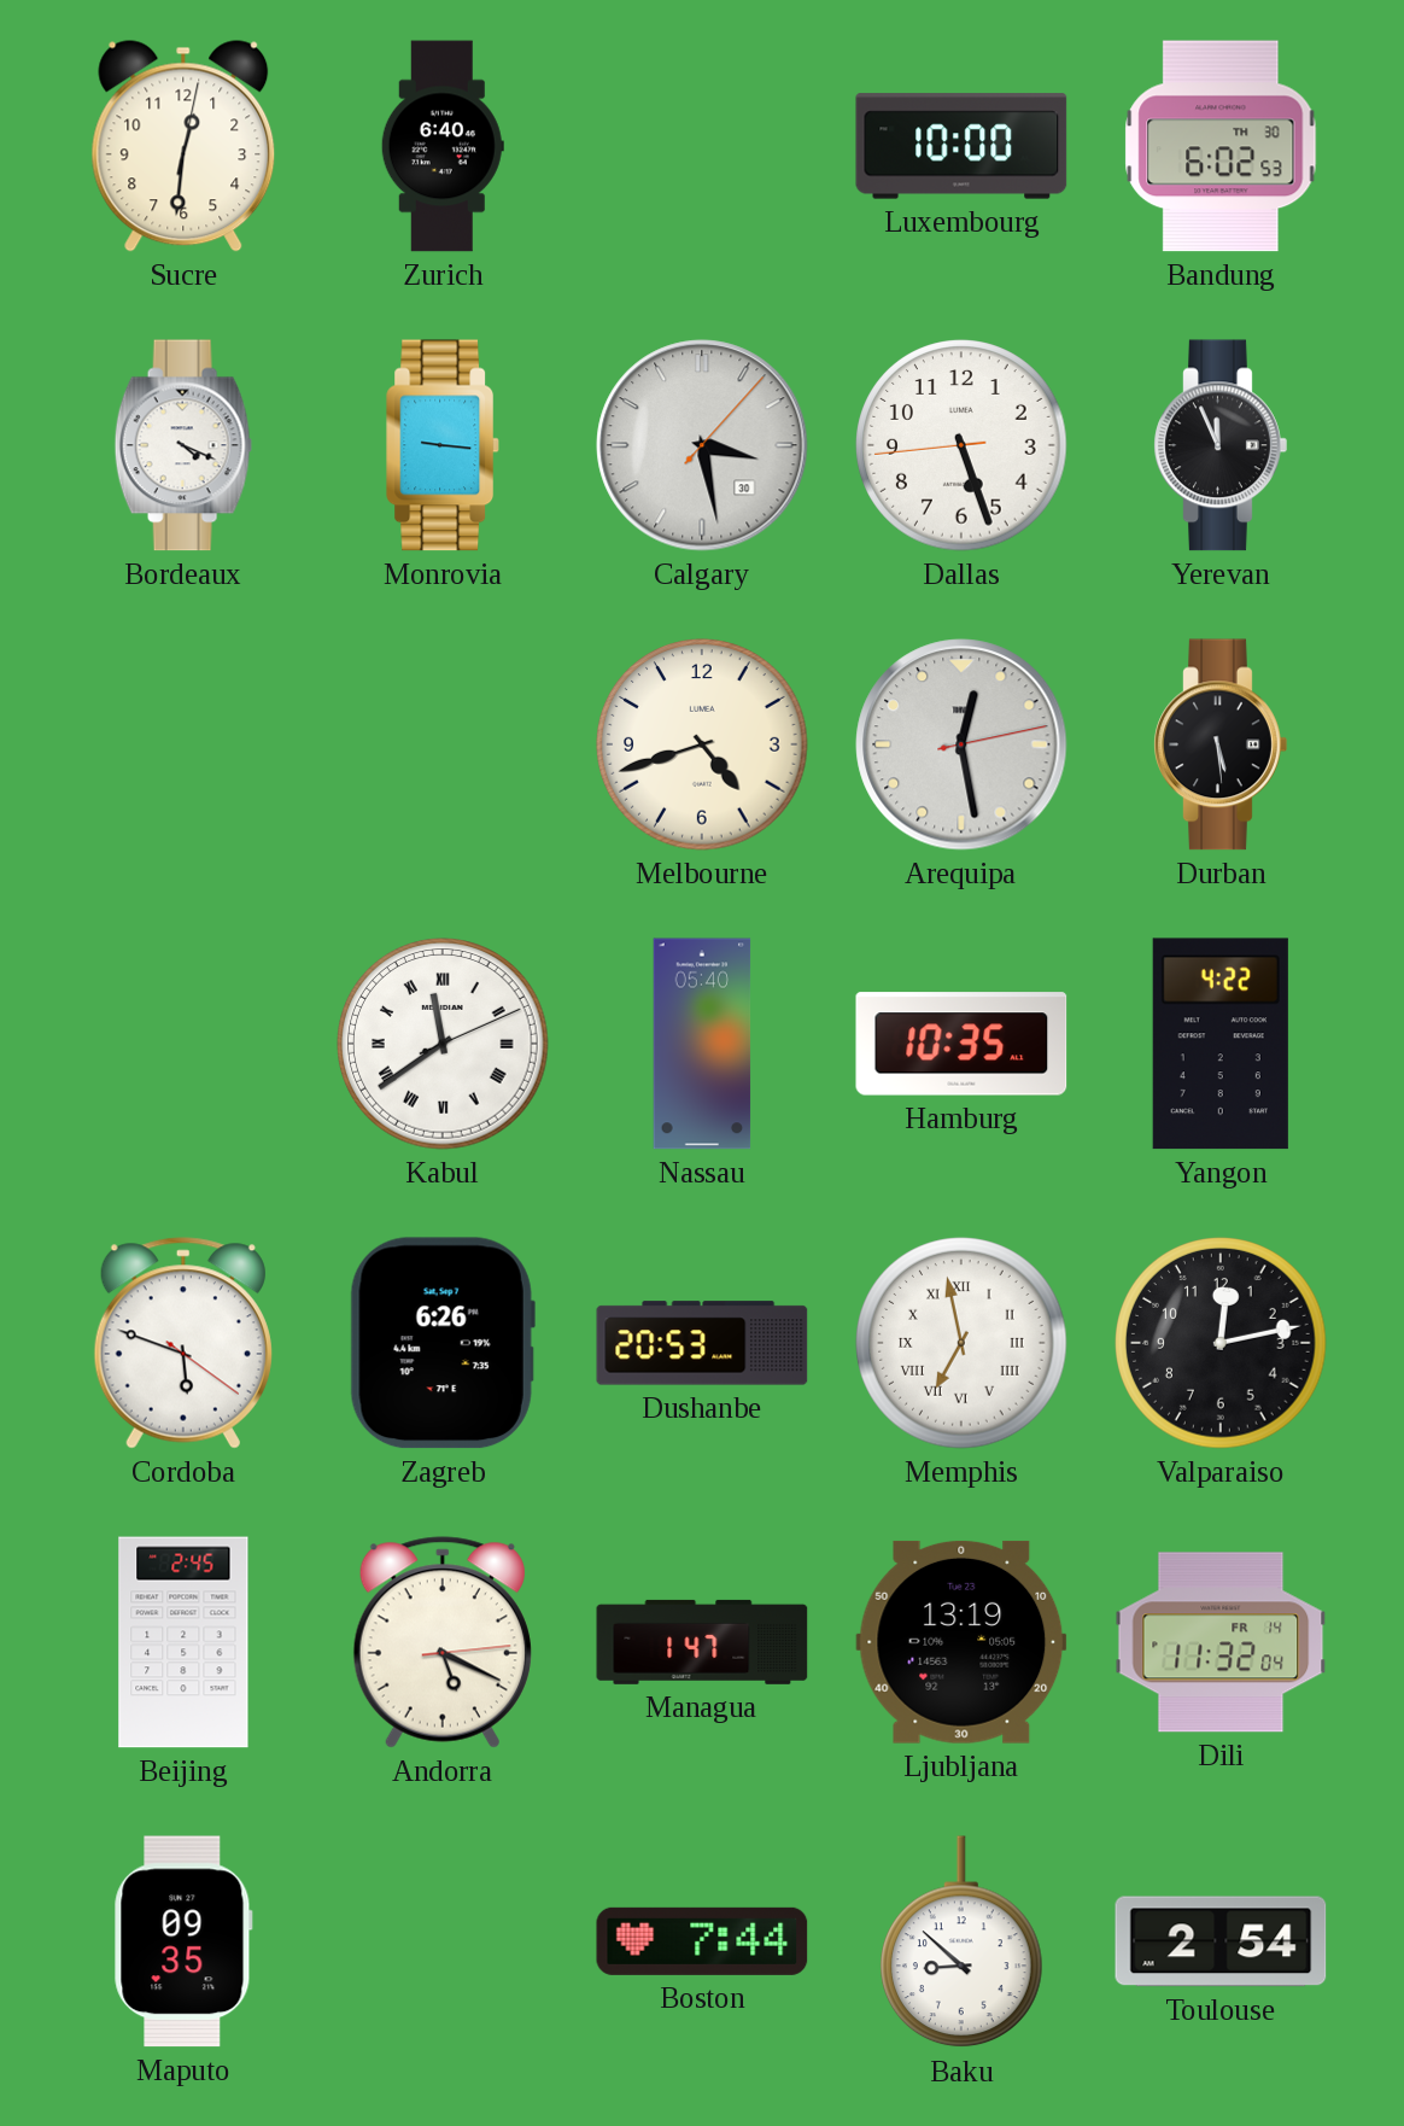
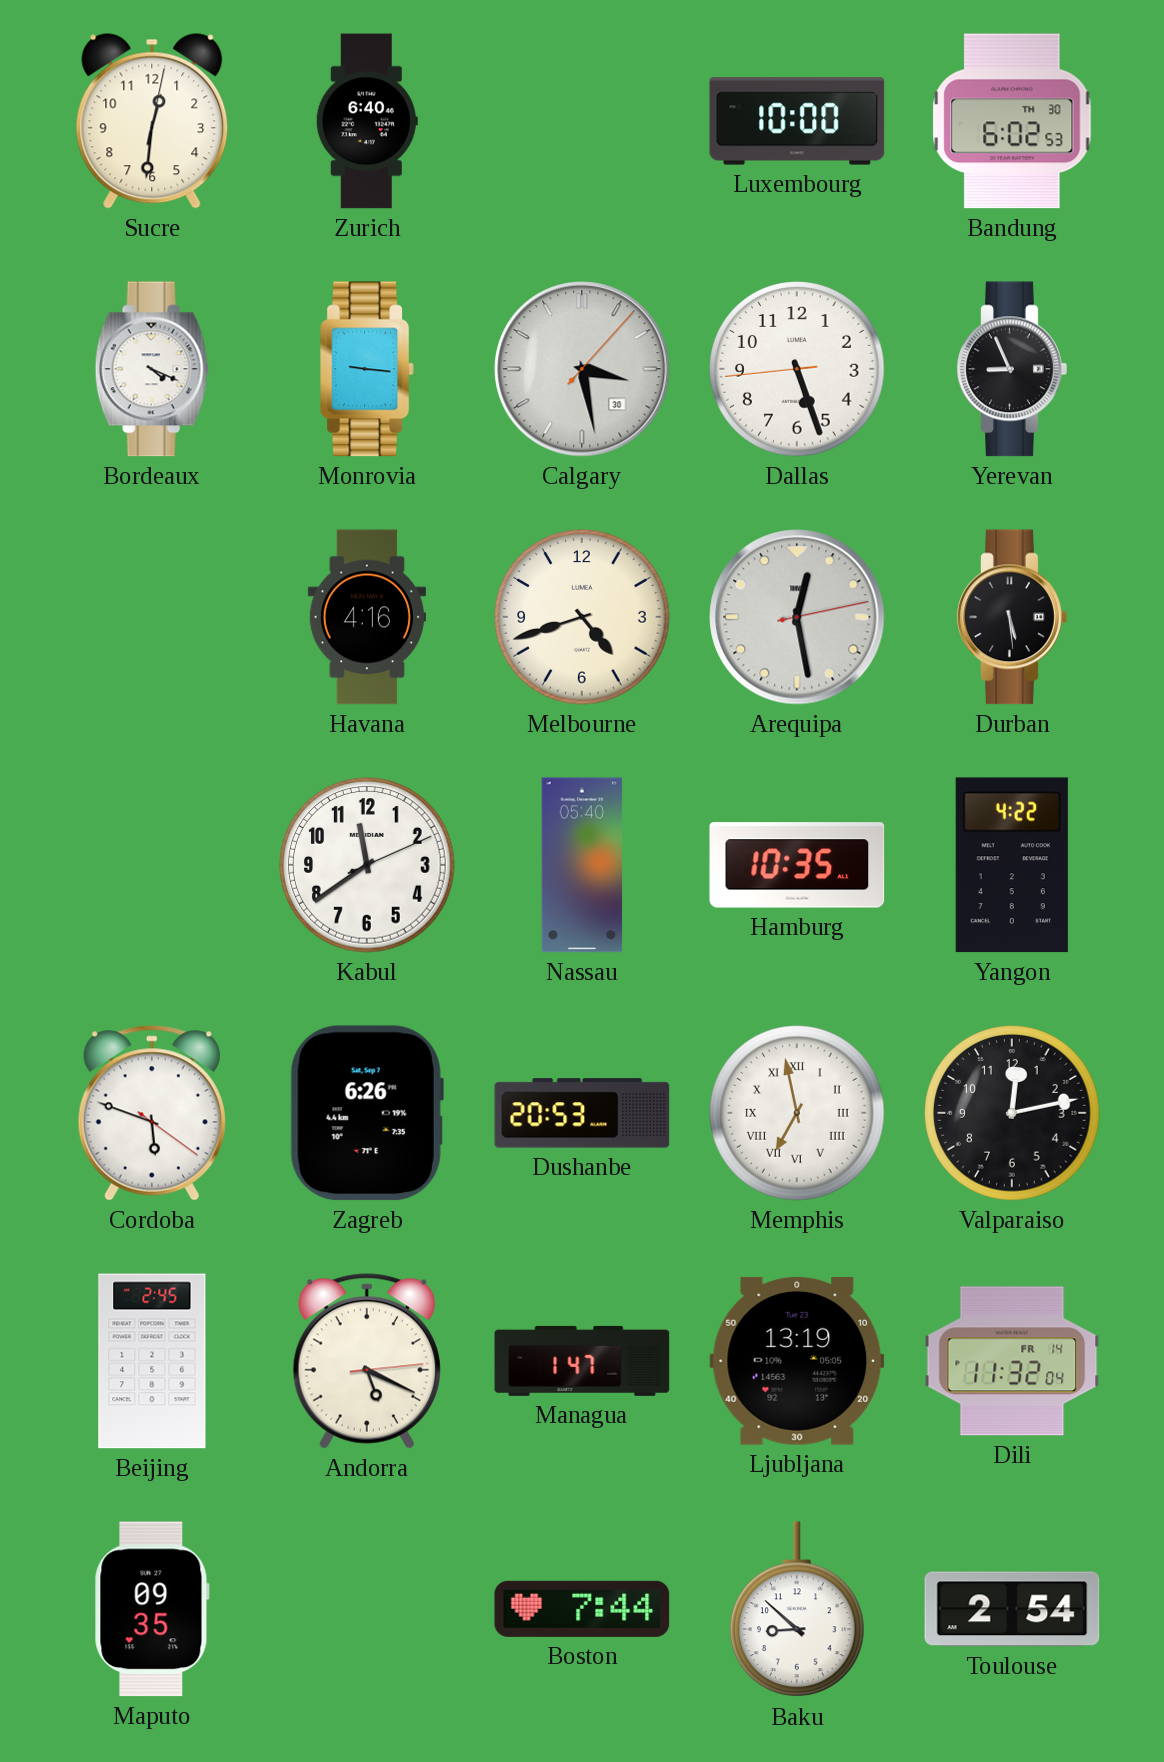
Yerevan: 11:56 -> 8:56
Havana: none -> 4:16
Kabul numerals: Roman -> Arabic
